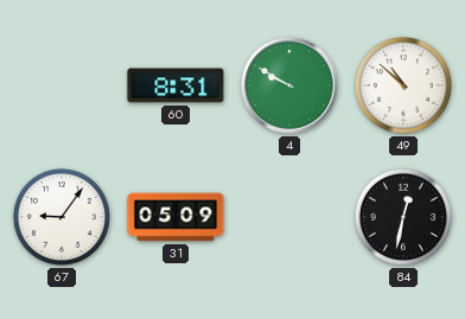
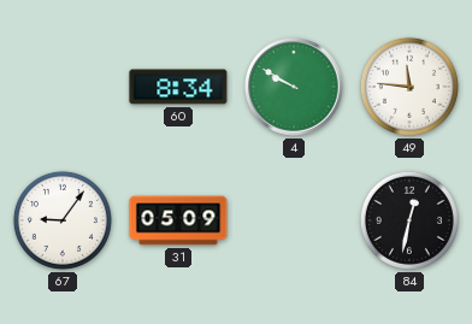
60: 8:31 -> 8:34
49: 10:52 -> 11:46
